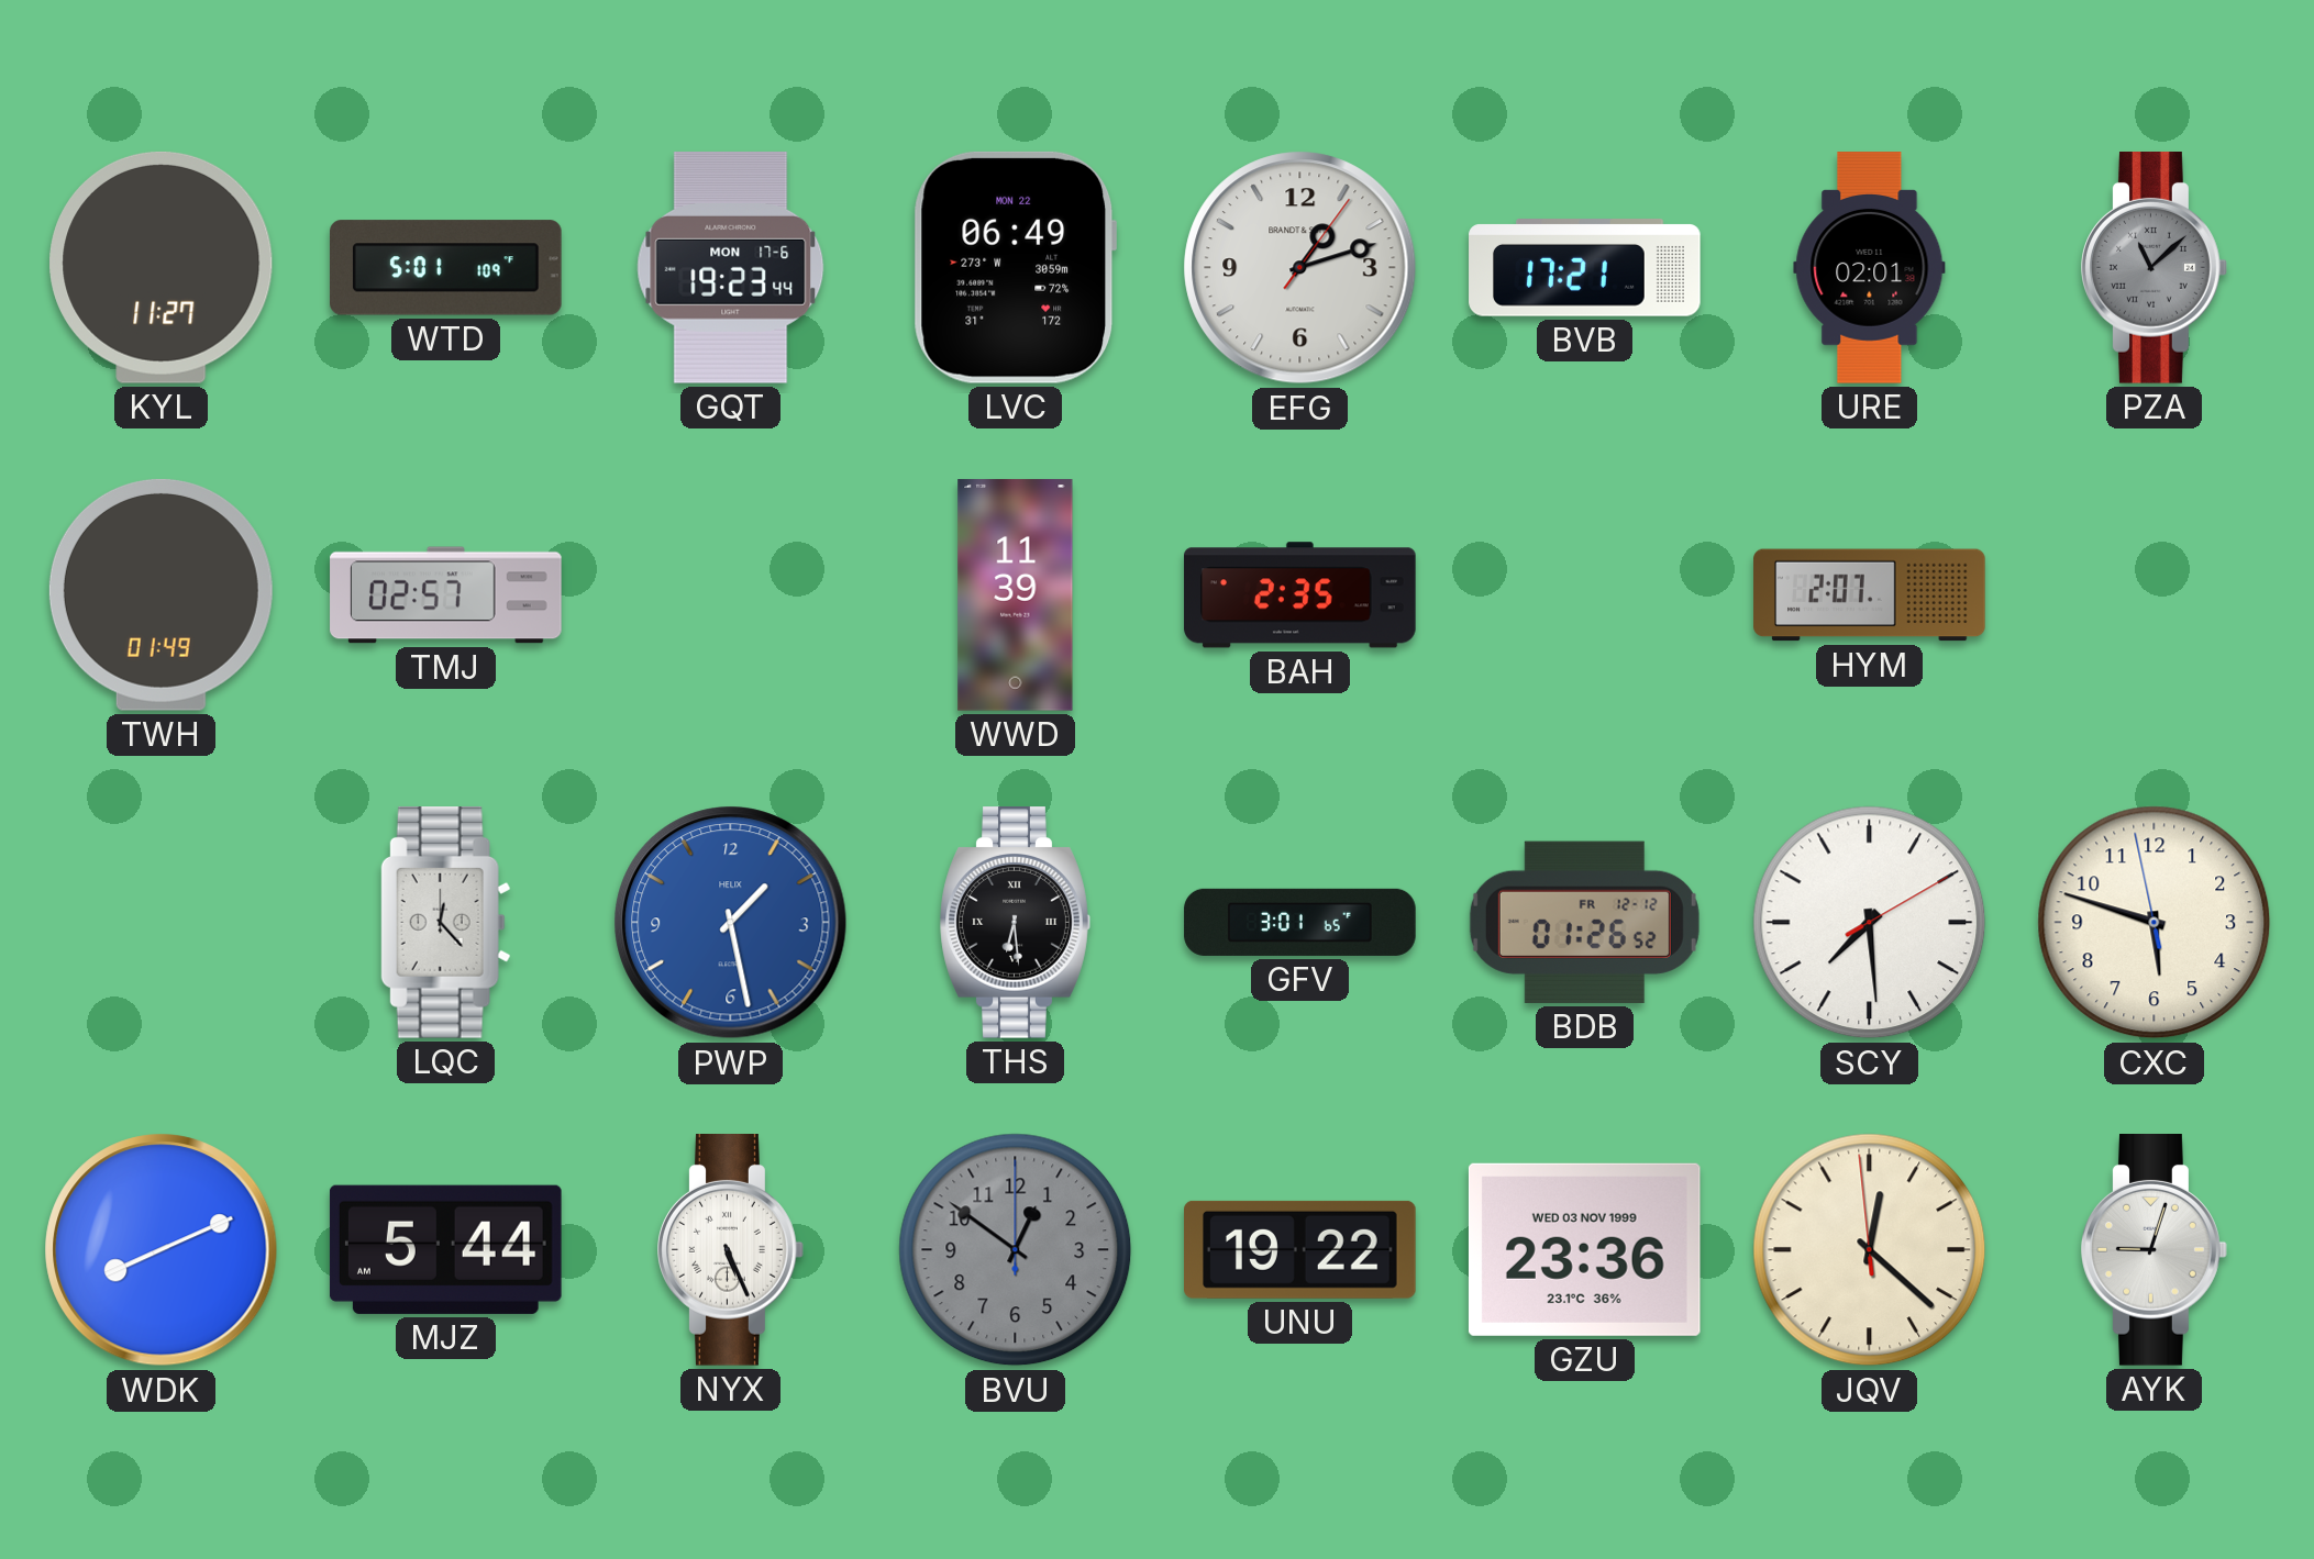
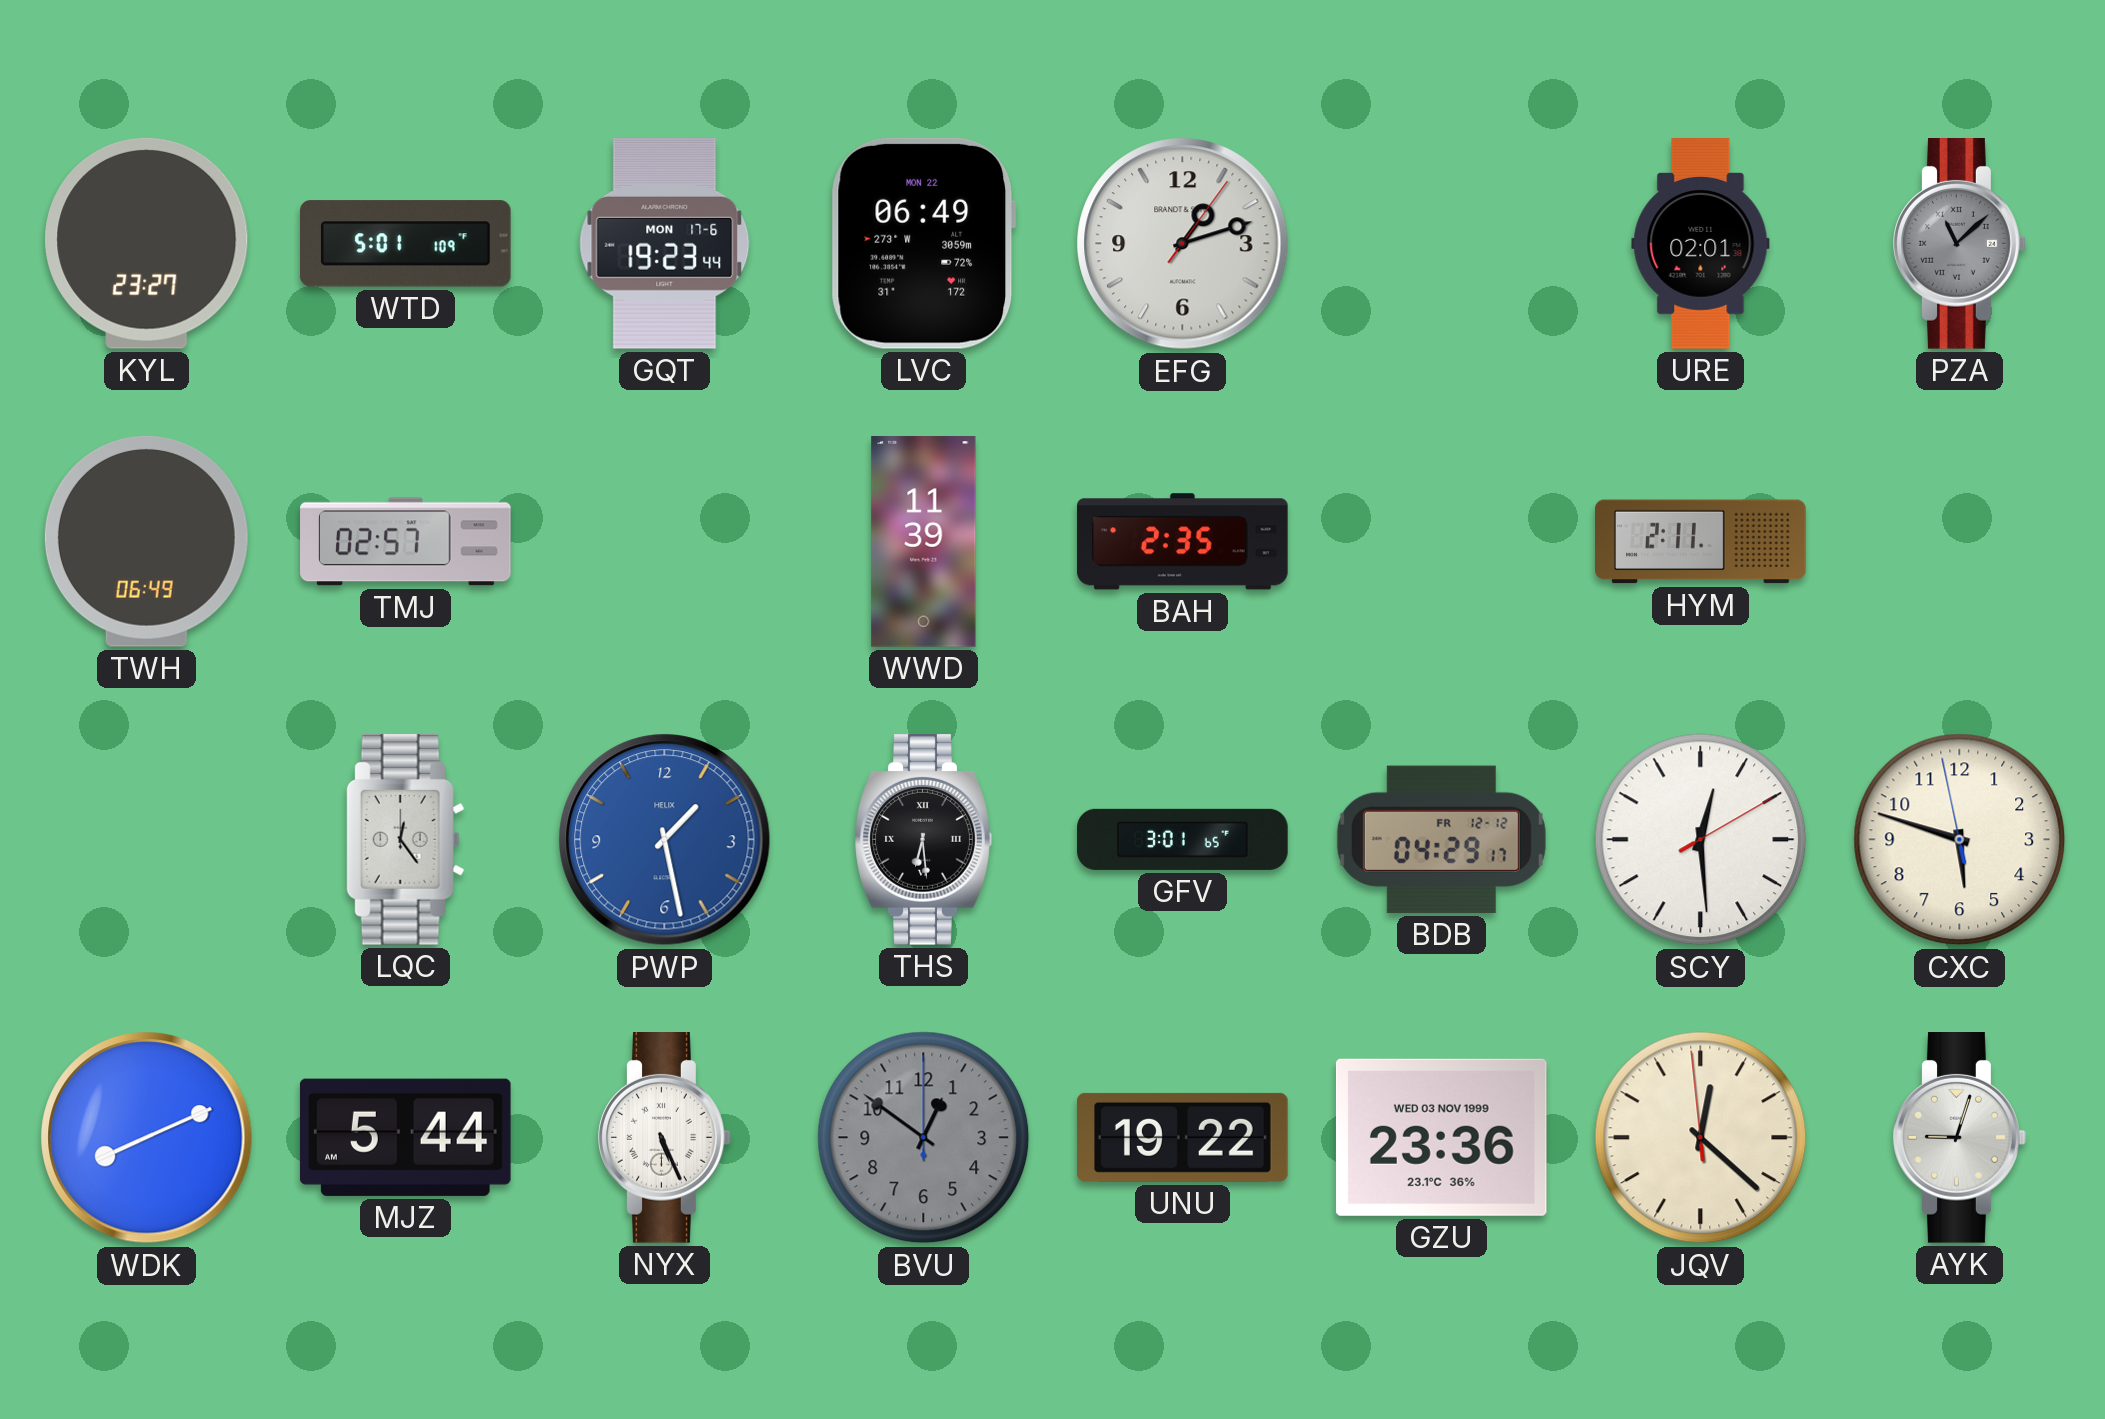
KYL: 11:27 -> 23:27
BVB: 17:21 -> none
TWH: 01:49 -> 06:49
HYM: 2:07 -> 2:11
LQC: 12:23 -> 12:24
BDB: 01:26 -> 04:29
SCY: 7:29 -> 12:29
